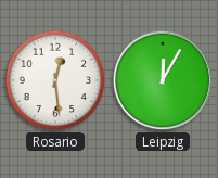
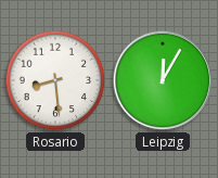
Rosario: 12:29 -> 8:29
